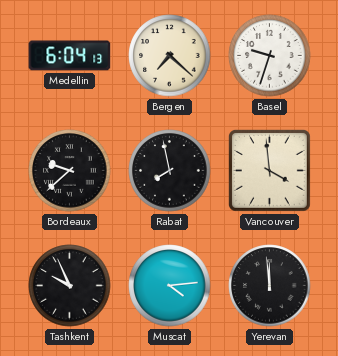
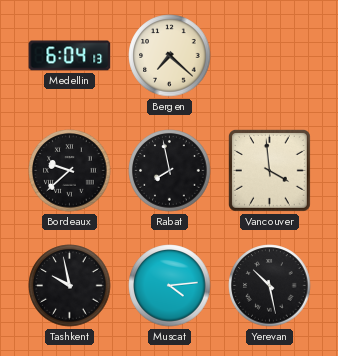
Basel: 9:33 -> none
Tashkent: 9:56 -> 9:58
Yerevan: 11:59 -> 10:28
